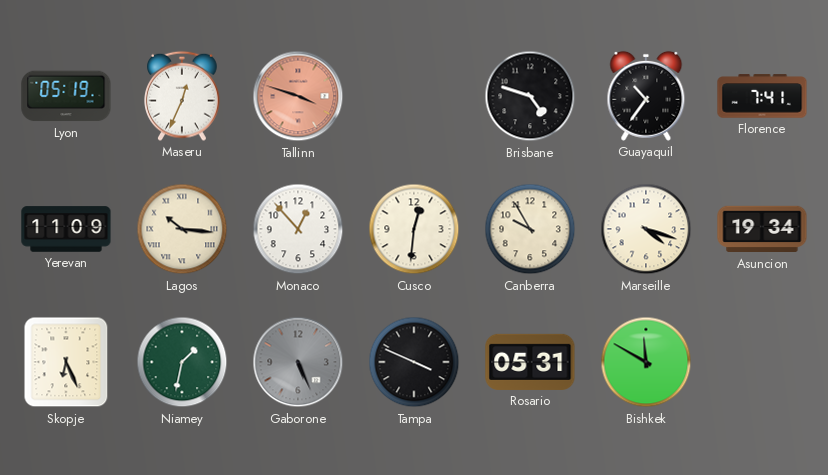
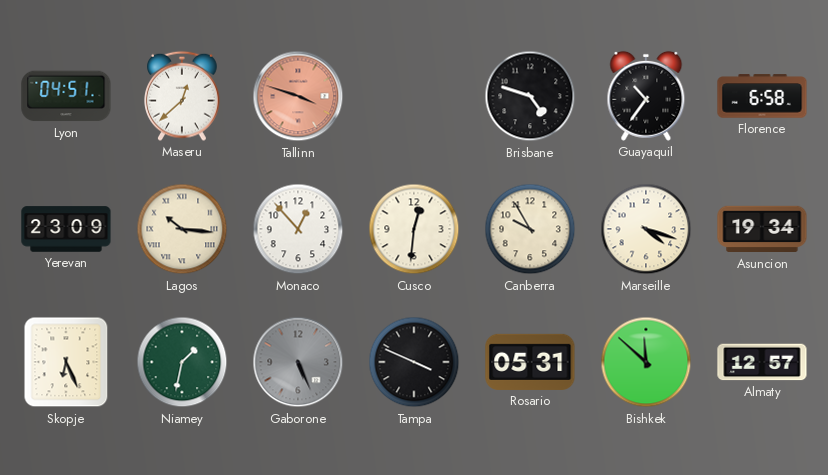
Lyon: 05:19 -> 04:51
Maseru: 12:34 -> 12:38
Florence: 7:41 -> 6:58
Yerevan: 11:09 -> 23:09
Bishkek: 11:50 -> 11:52
Almaty: none -> 12:57
